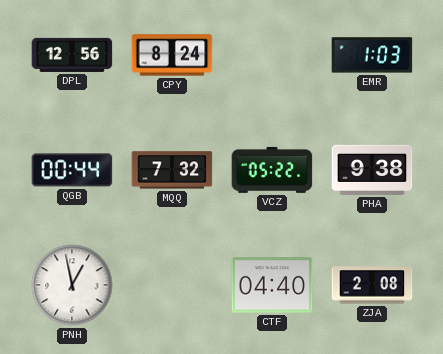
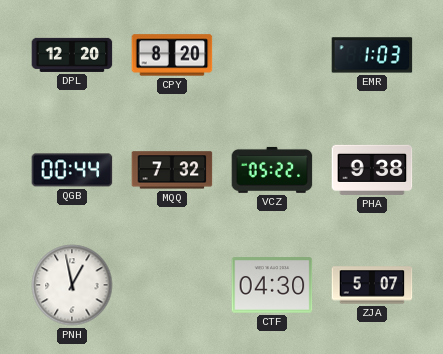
DPL: 12:56 -> 12:20
CPY: 8:24 -> 8:20
CTF: 04:40 -> 04:30
ZJA: 2:08 -> 5:07
